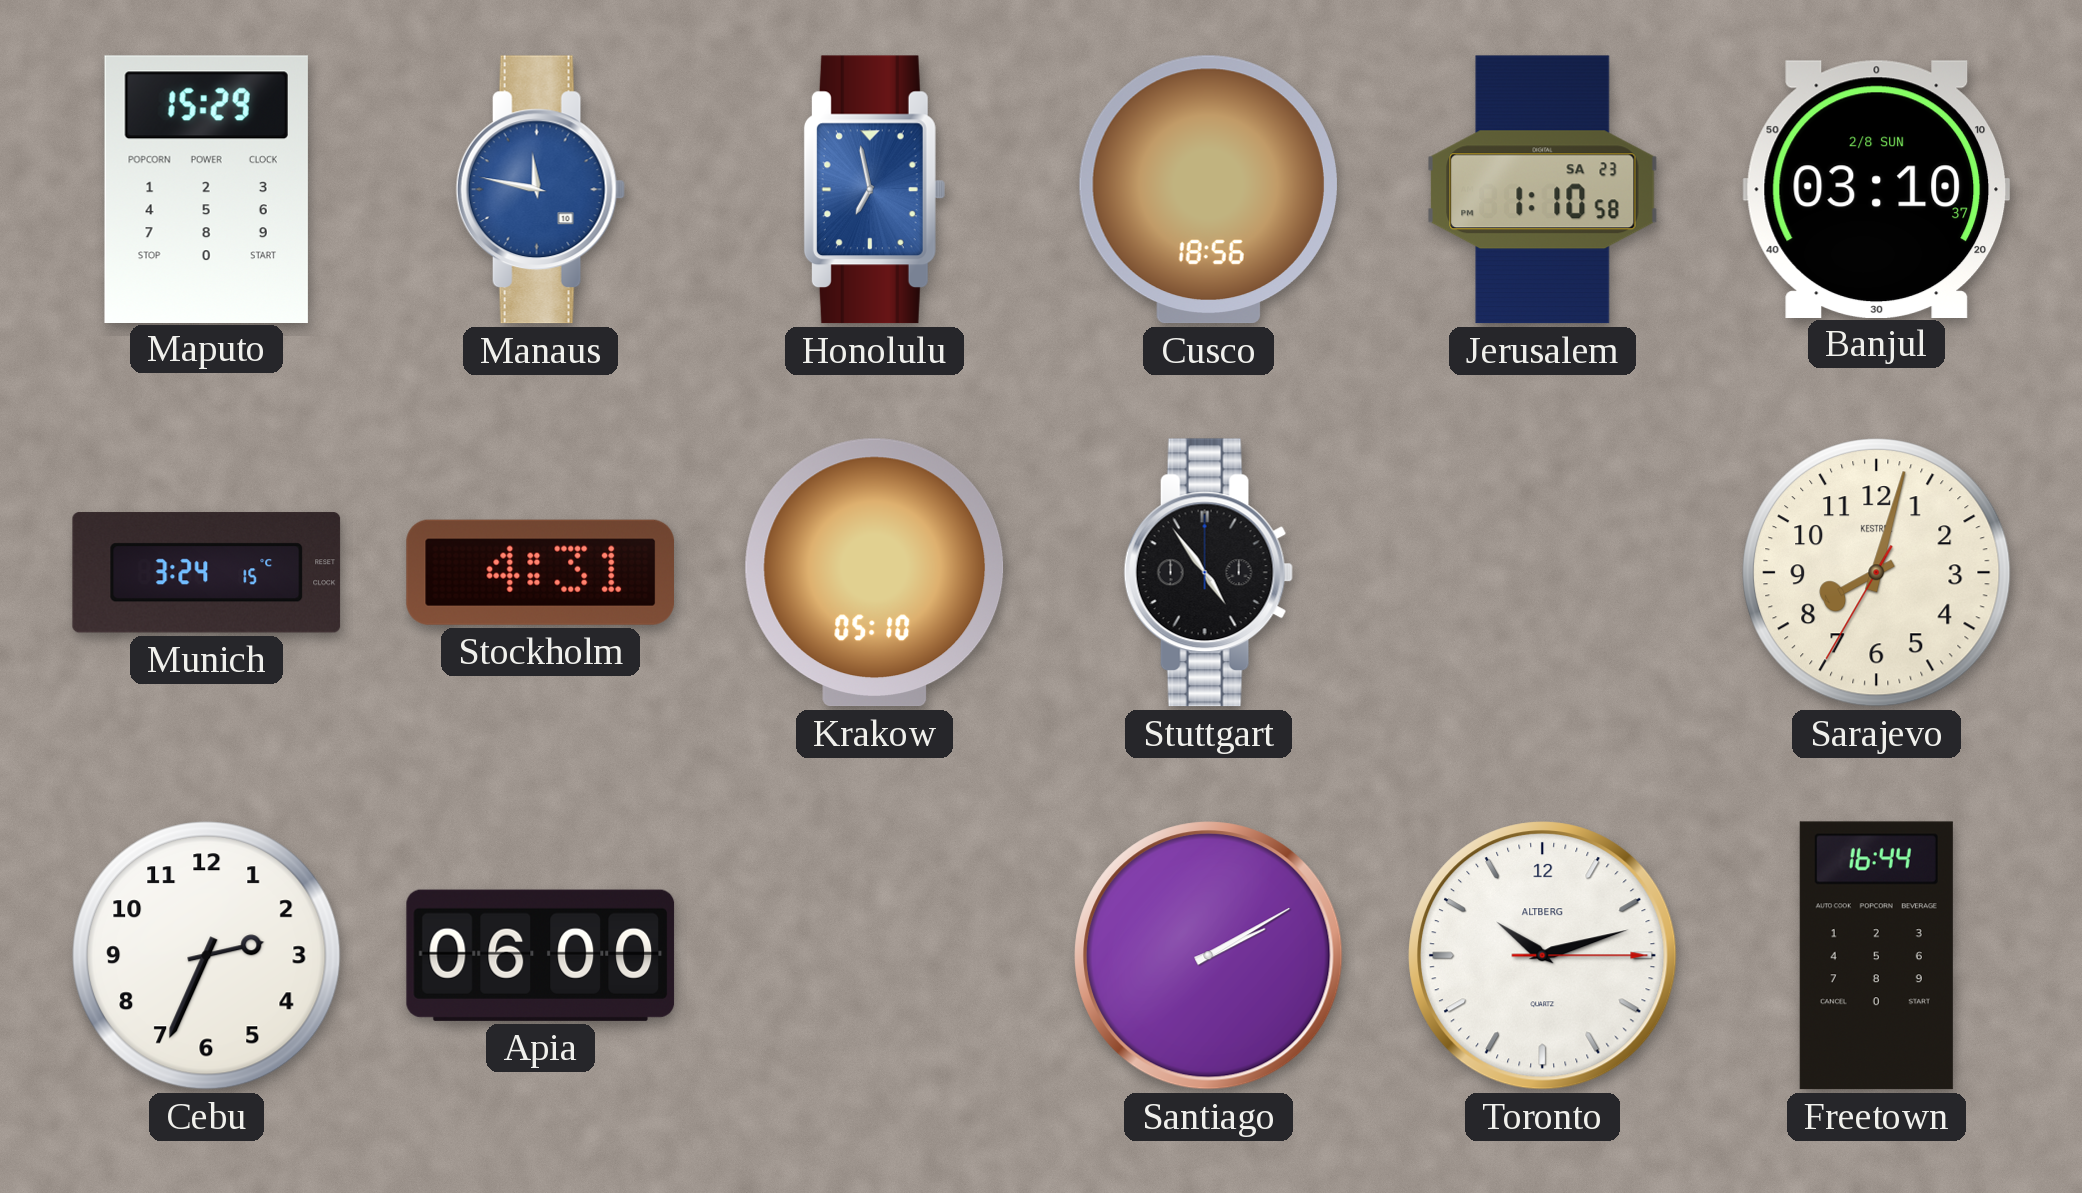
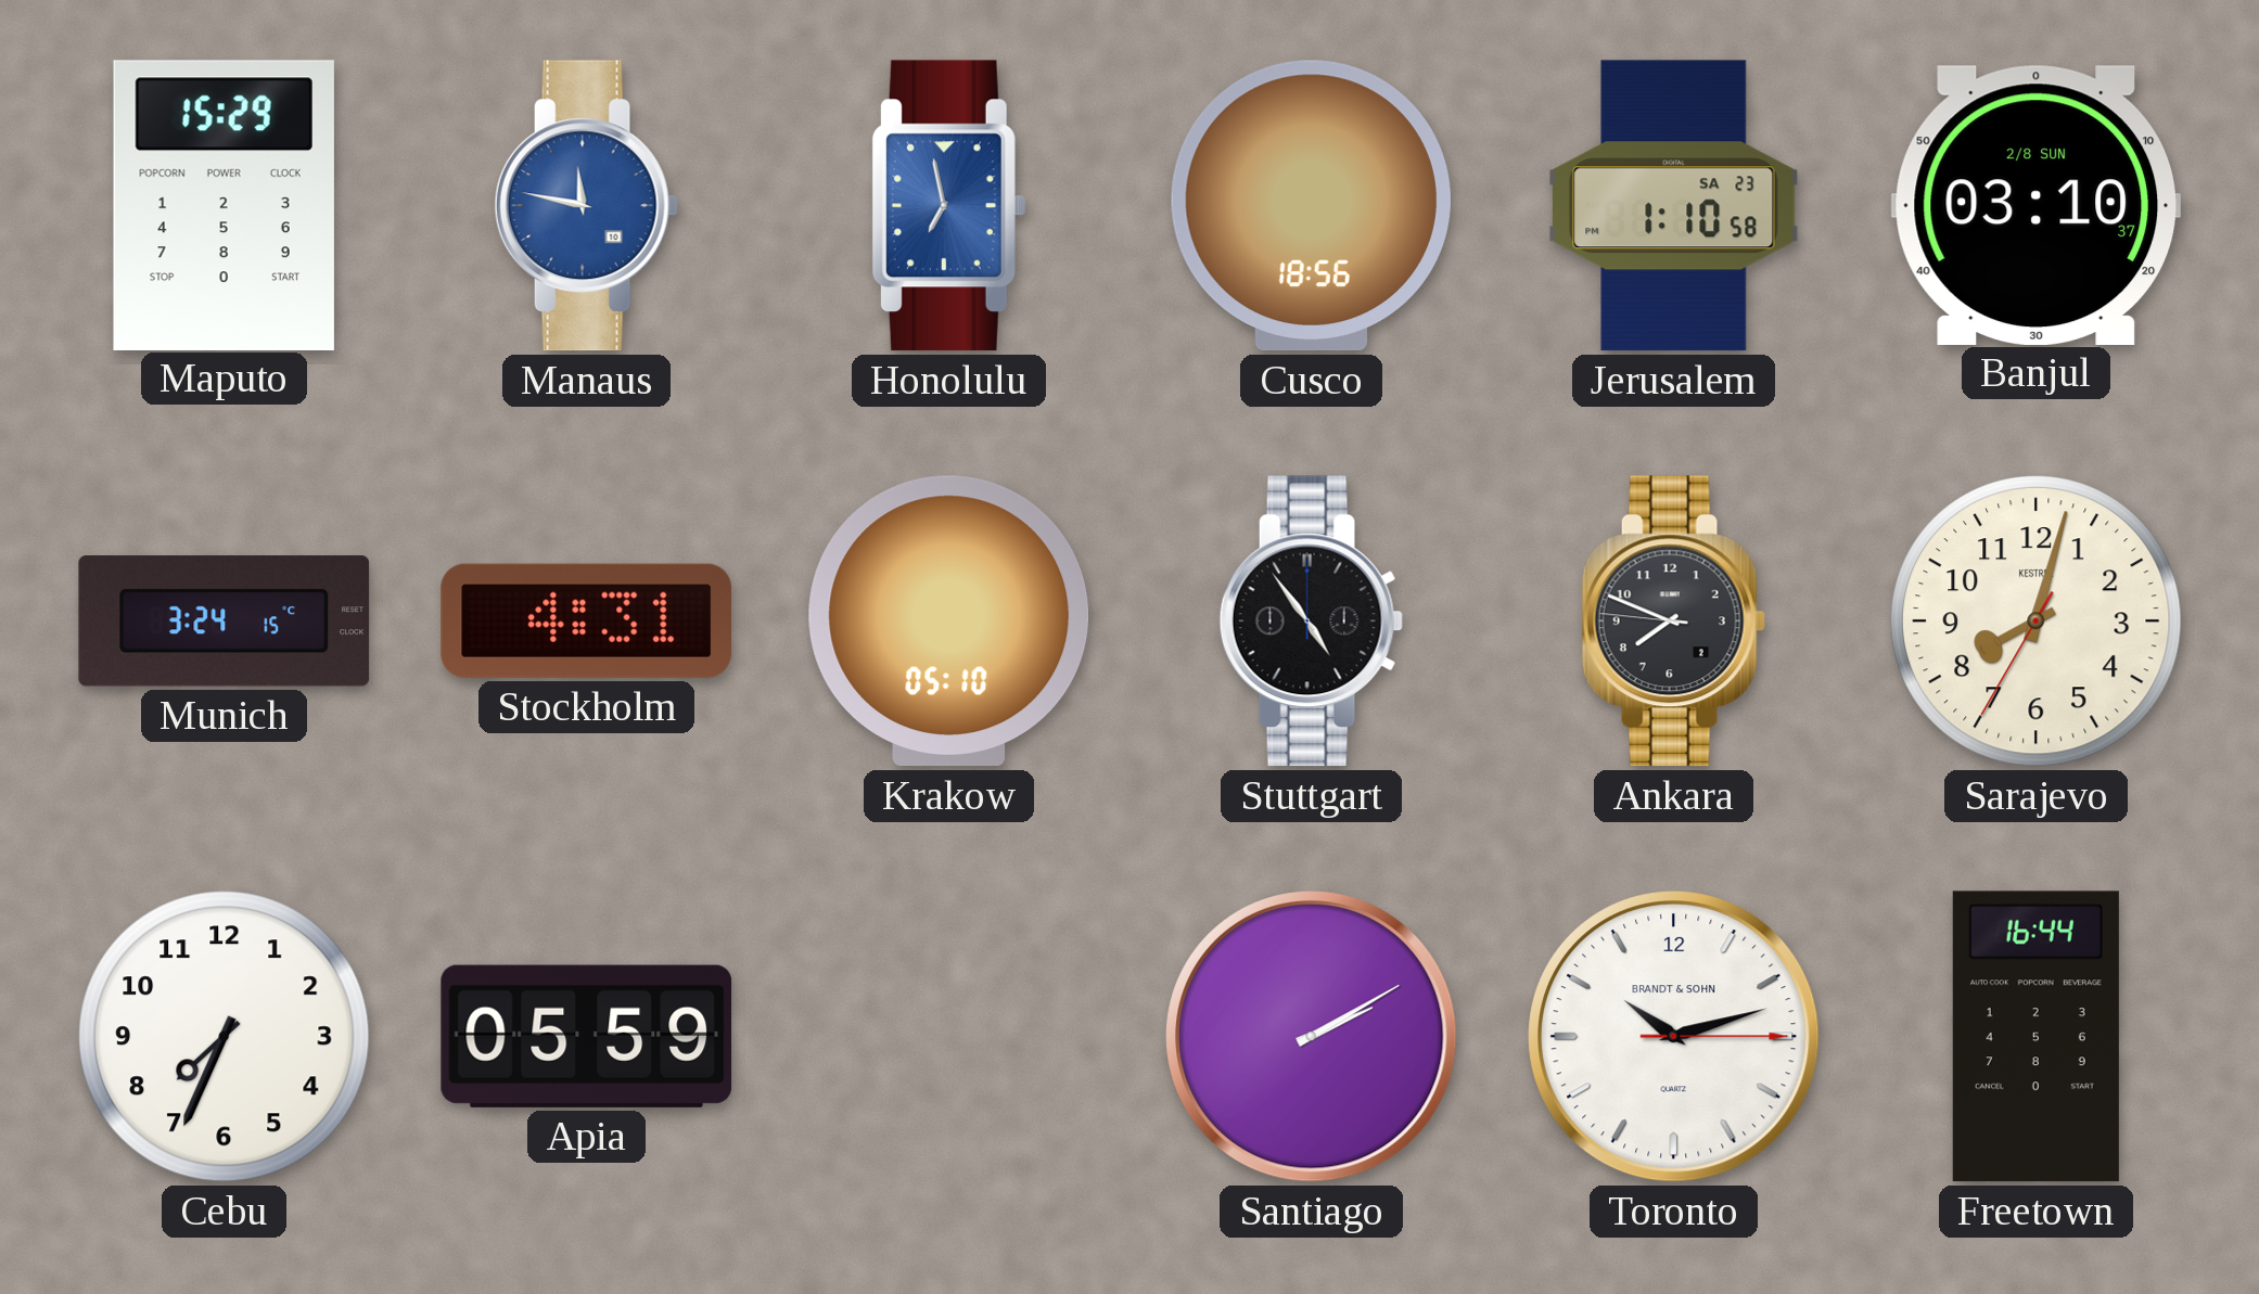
Ankara: none -> 7:48
Cebu: 2:34 -> 7:34
Apia: 06:00 -> 05:59
Toronto brand: ALTBERG -> BRANDT & SOHN
